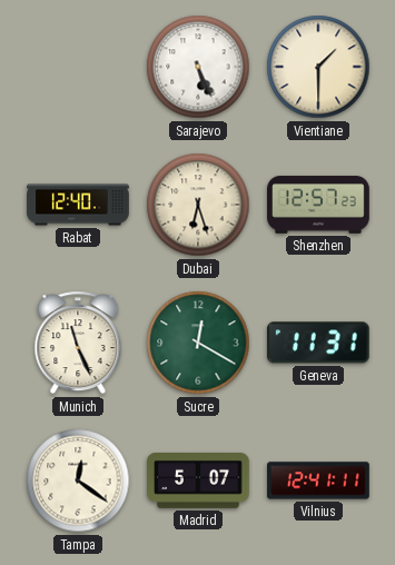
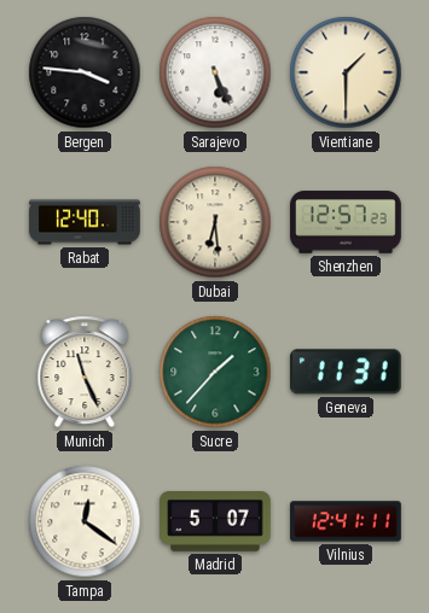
Bergen: none -> 3:46
Dubai: 6:27 -> 6:29
Sucre: 12:20 -> 1:37
